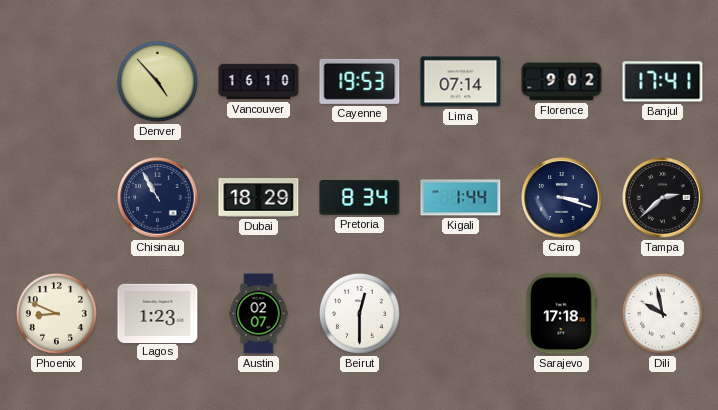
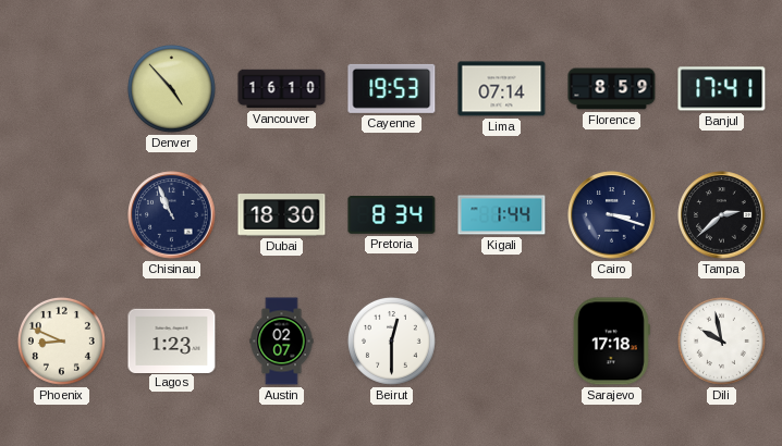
Florence: 9:02 -> 8:59
Chisinau: 10:55 -> 10:56
Dubai: 18:29 -> 18:30
